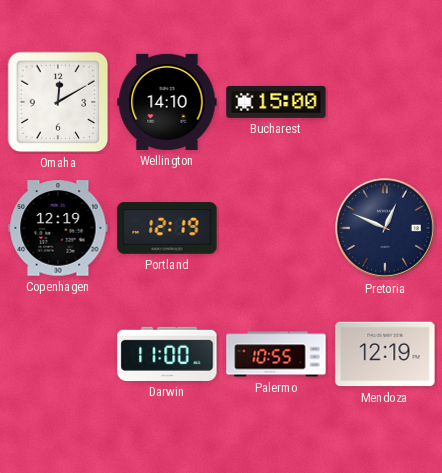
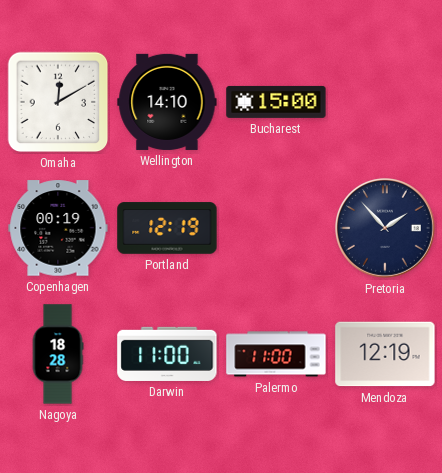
Copenhagen: 12:19 -> 00:19
Pretoria: 12:49 -> 1:53
Nagoya: none -> 18:28
Palermo: 10:55 -> 11:00
